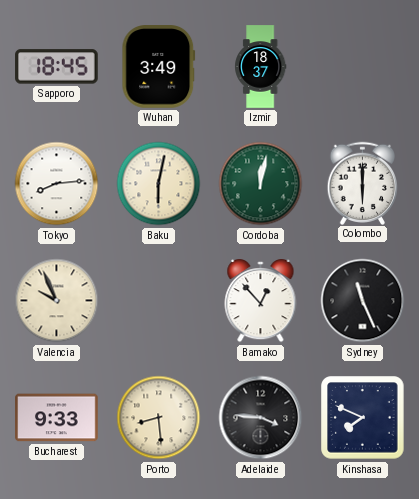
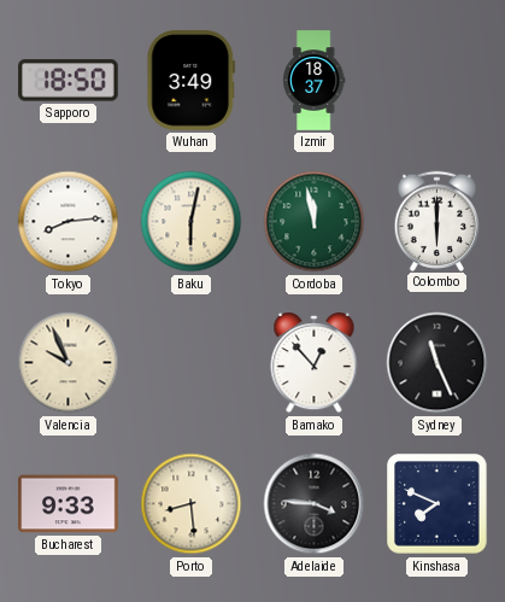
Sapporo: 18:45 -> 18:50
Cordoba: 12:02 -> 11:58
